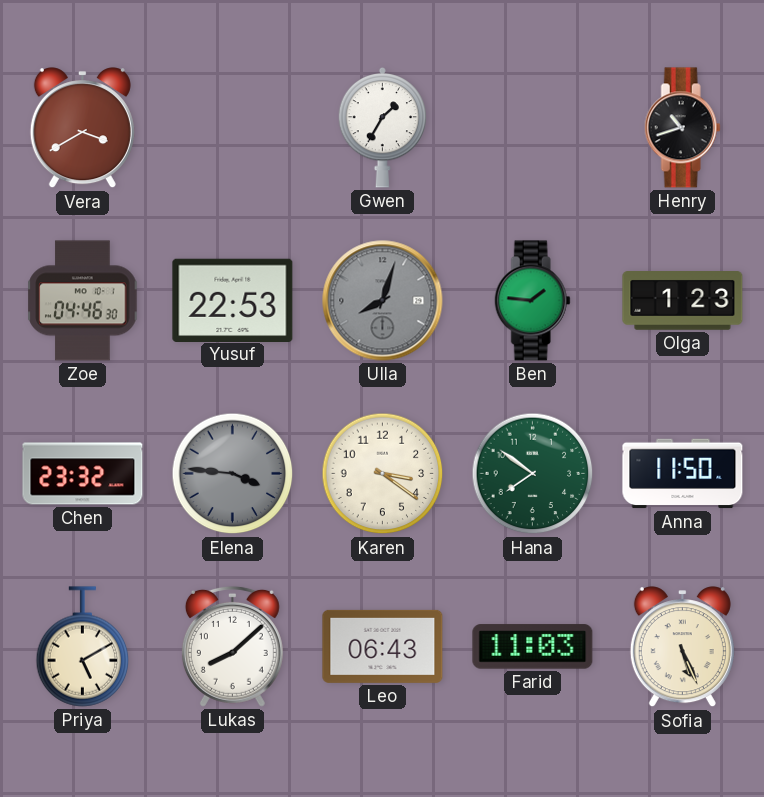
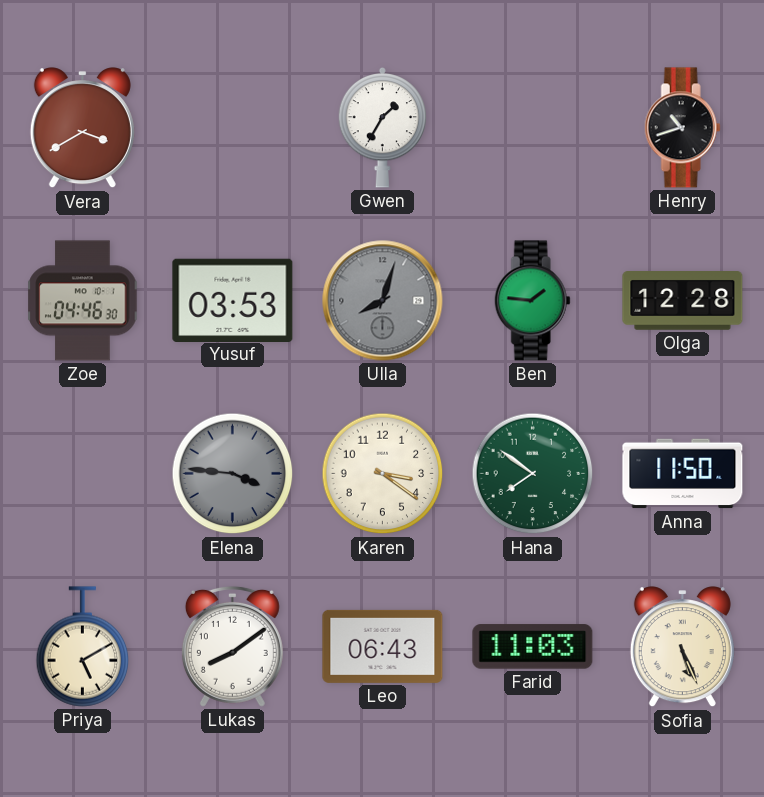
Yusuf: 22:53 -> 03:53
Olga: 1:23 -> 12:28
Chen: 23:32 -> none
Lukas: 8:08 -> 8:09
